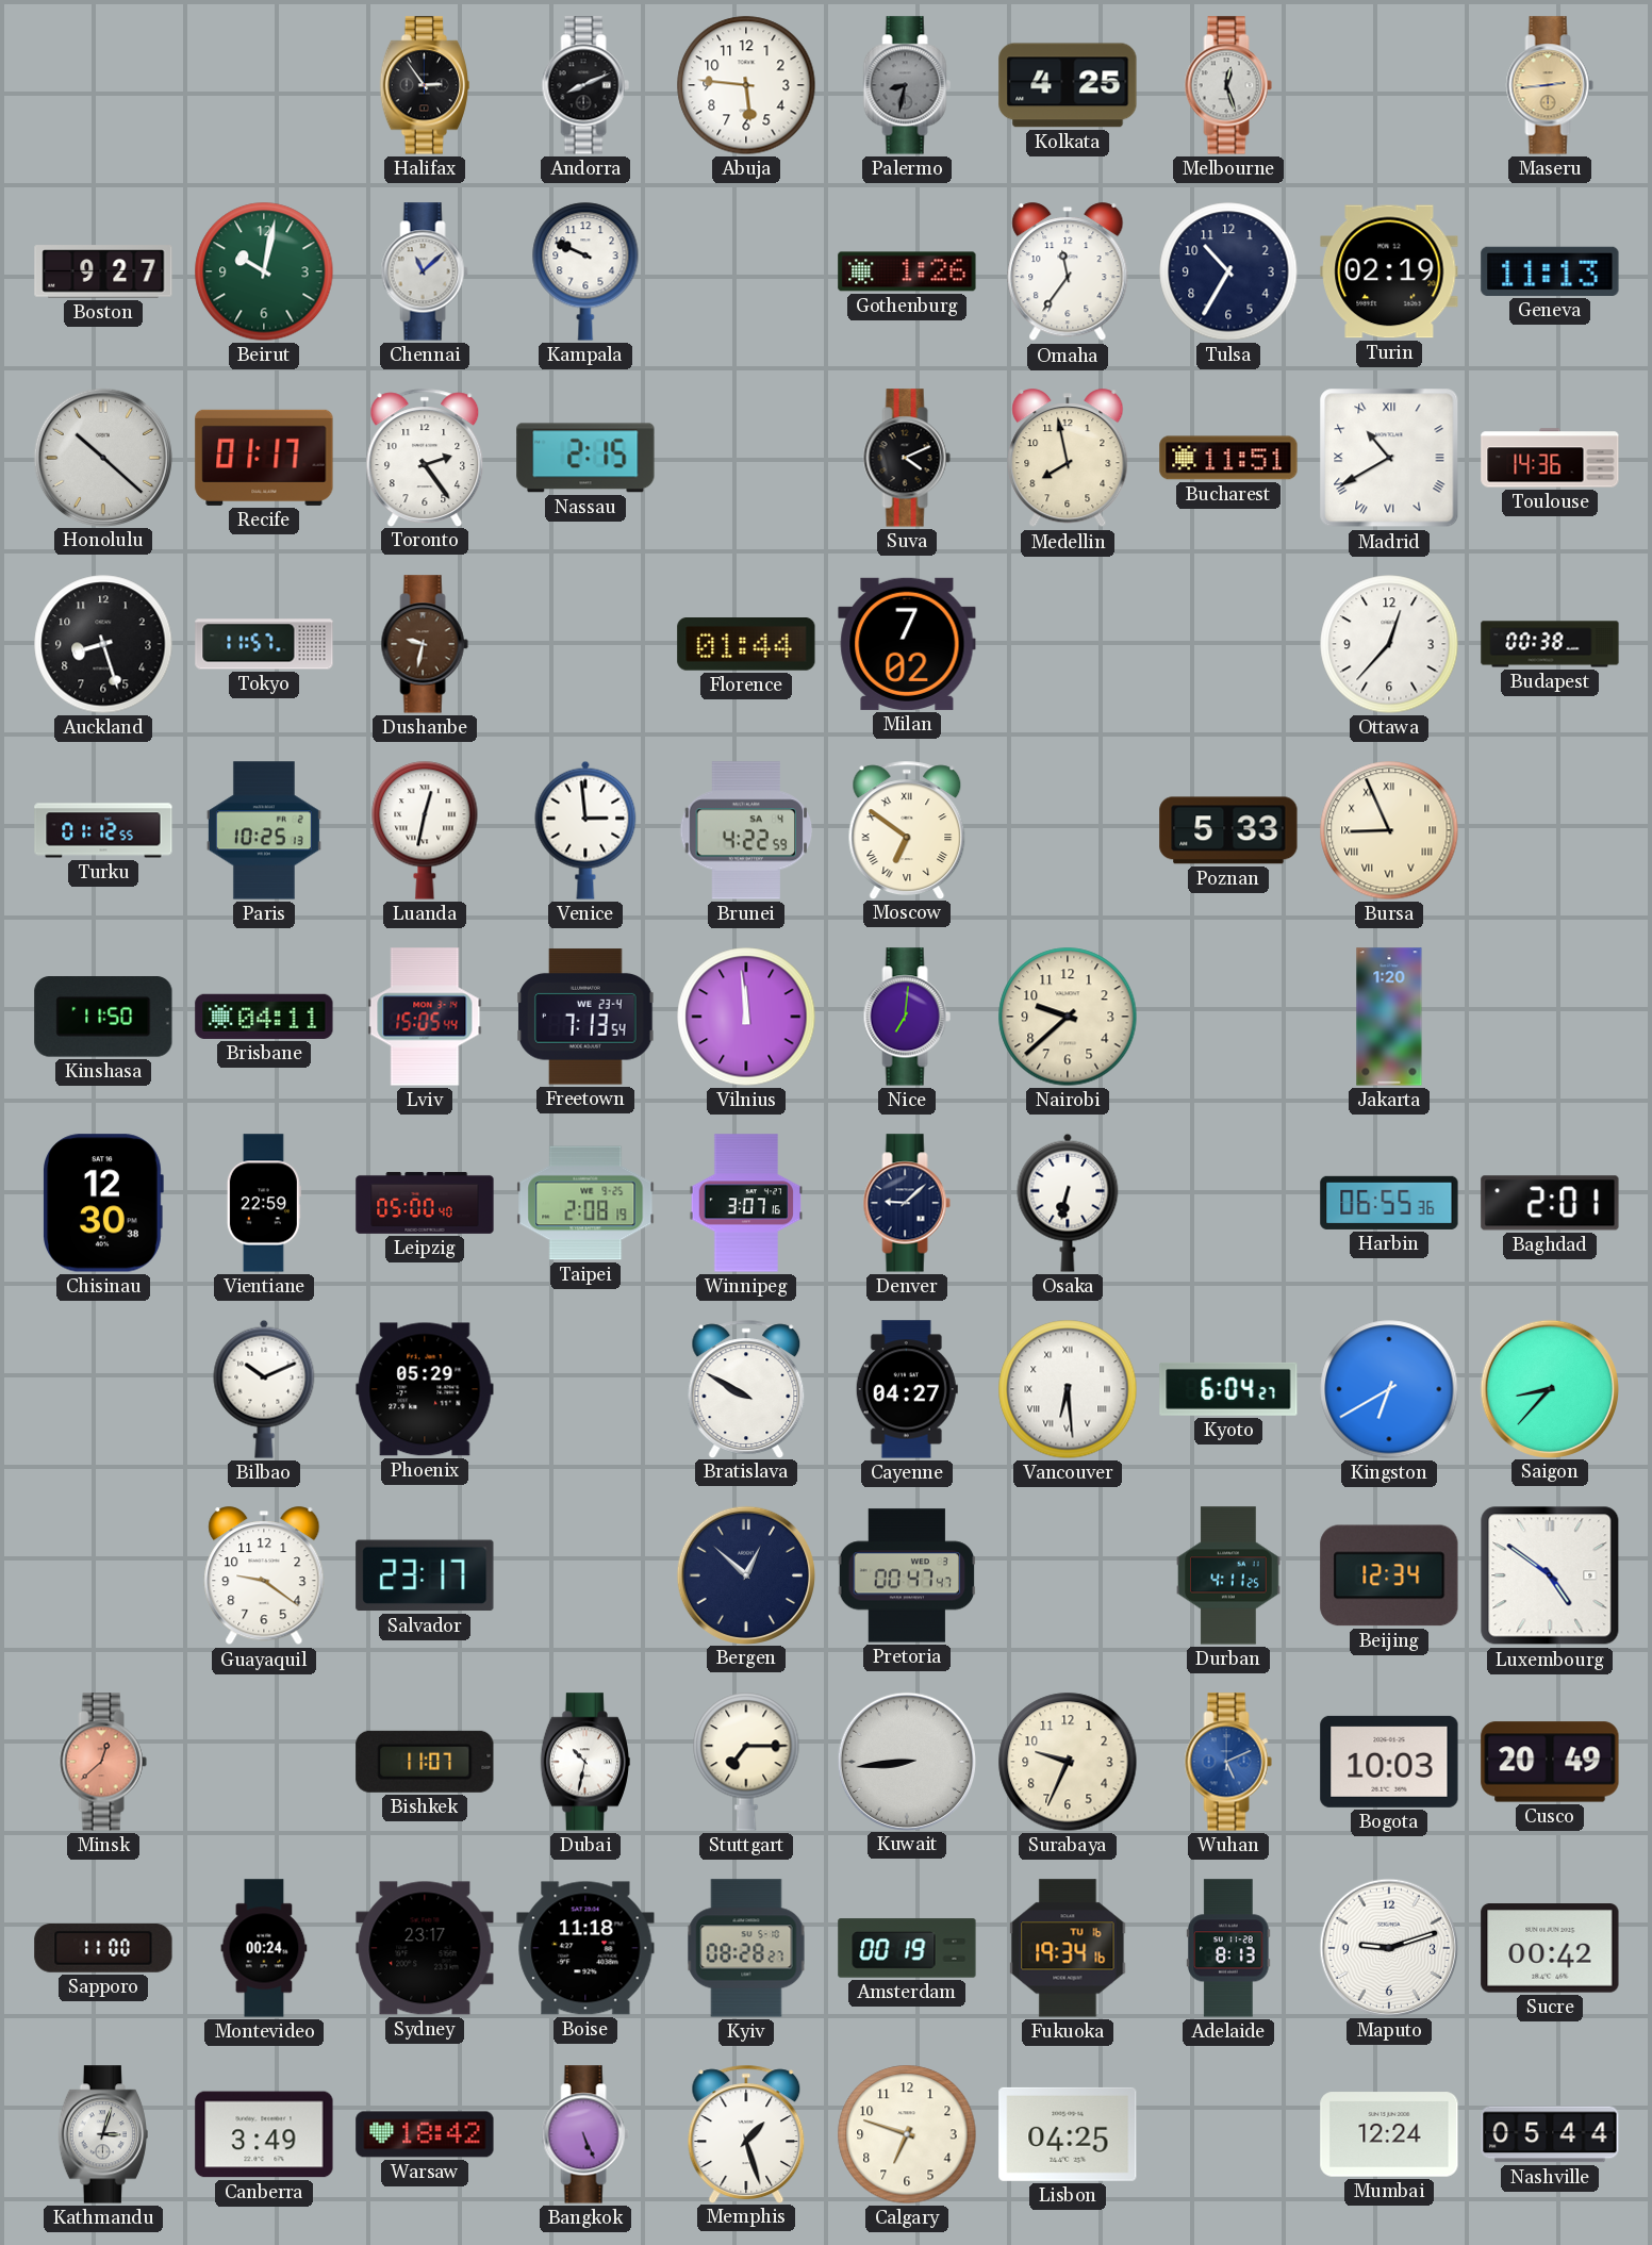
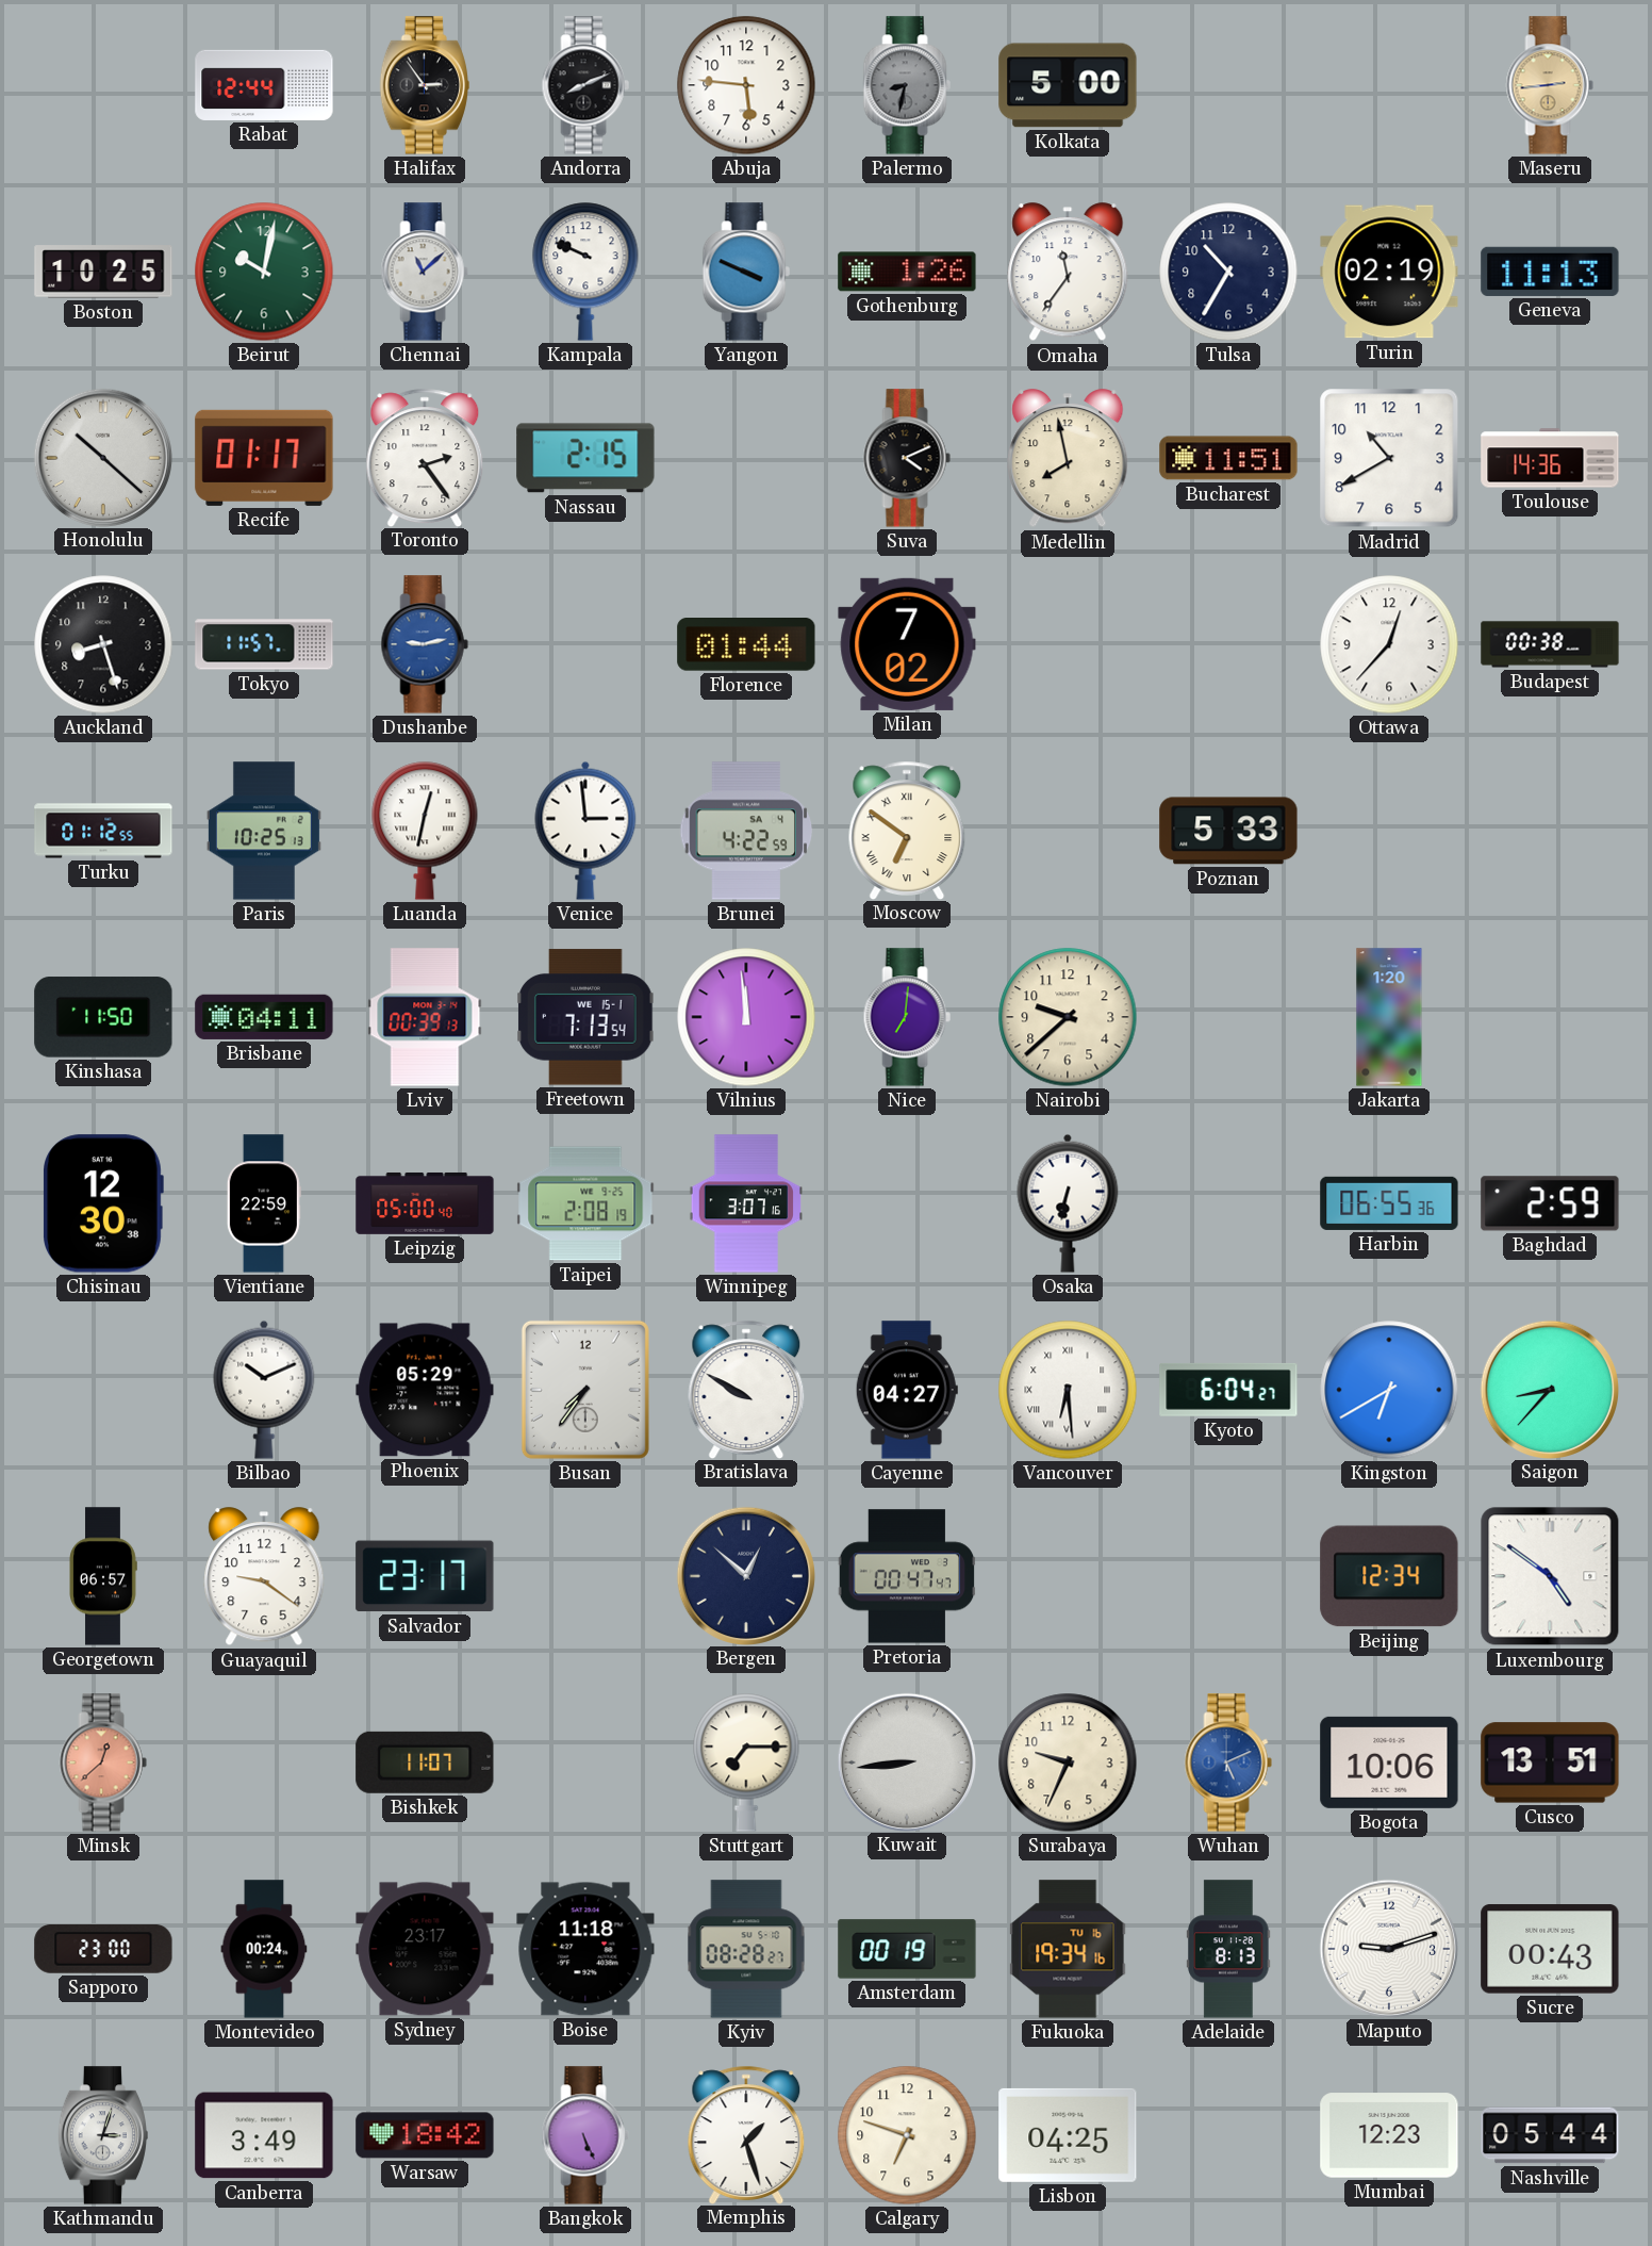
Rabat: none -> 12:44
Kolkata: 4:25 -> 5:00
Melbourne: 12:27 -> none
Boston: 9:27 -> 10:25
Yangon: none -> 3:49
Madrid numerals: Roman -> Arabic
Dushanbe: 9:32 -> 9:13
Dushanbe dial: brown -> blue
Bursa: 8:56 -> none
Lviv: 15:05 -> 00:39
Freetown date: WE 23-4 -> WE 15-1
Denver: 9:08 -> none
Baghdad: 2:01 -> 2:59
Busan: none -> 7:36
Georgetown: none -> 06:57
Durban: 4:11 -> none
Dubai: 10:32 -> none
Bogota: 10:03 -> 10:06
Cusco: 20:49 -> 13:51
Sapporo: 11:00 -> 23:00
Sucre: 00:42 -> 00:43
Mumbai: 12:24 -> 12:23
